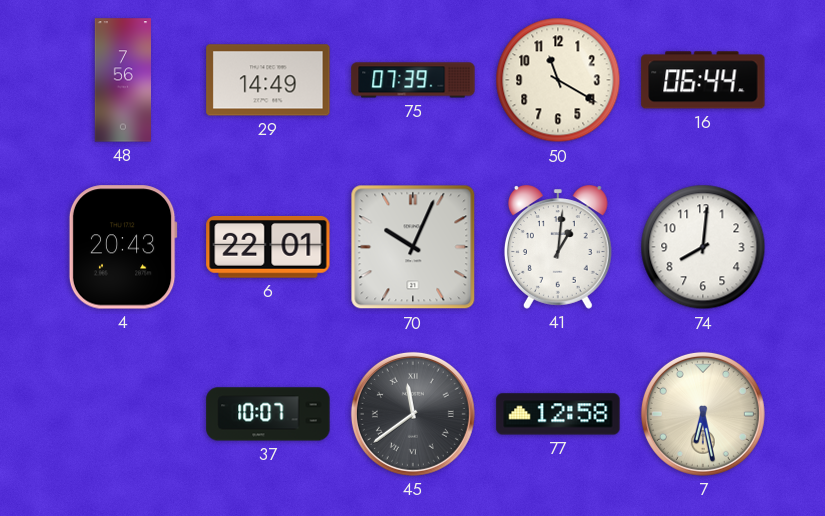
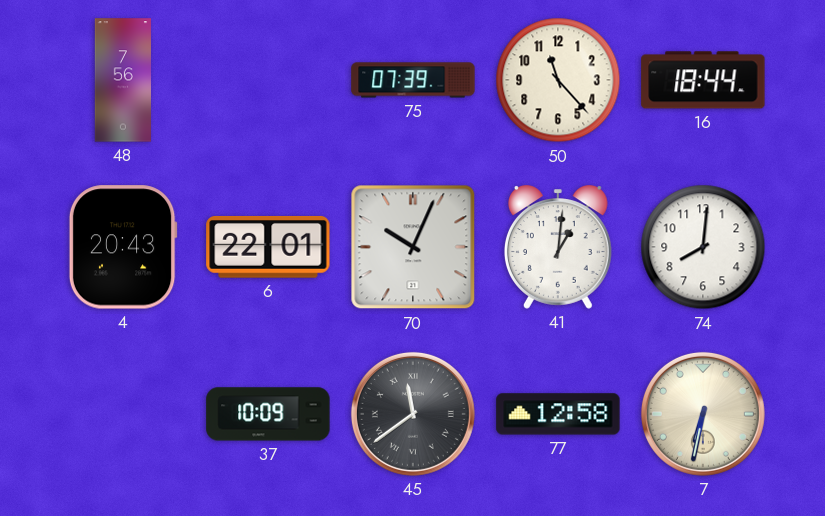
29: 14:49 -> none
50: 11:20 -> 11:23
16: 06:44 -> 18:44
37: 10:07 -> 10:09
7: 6:28 -> 6:32
